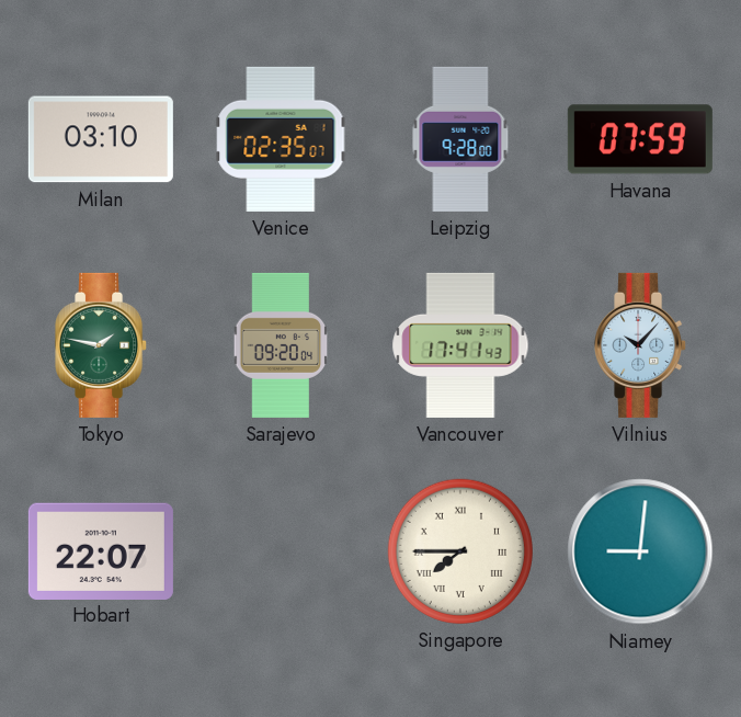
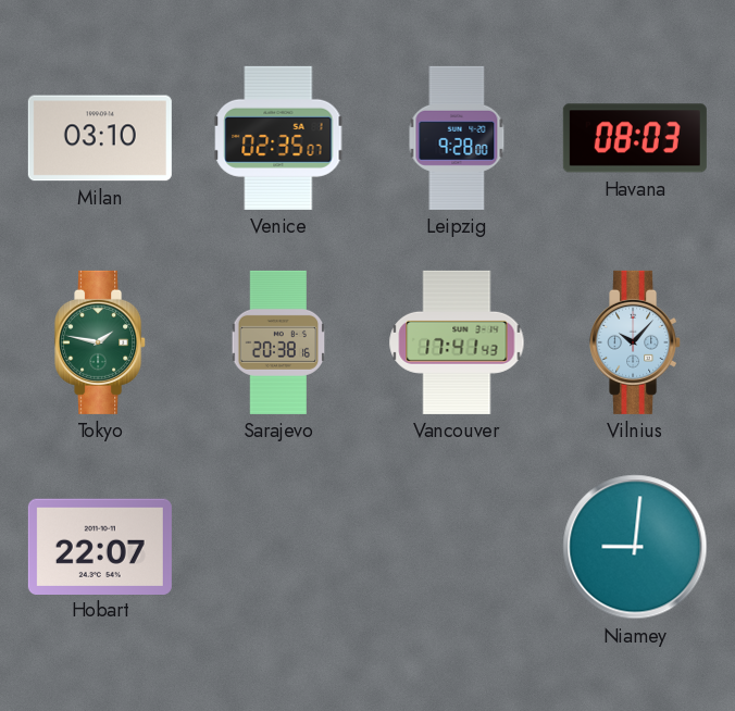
Havana: 07:59 -> 08:03
Sarajevo: 09:20 -> 20:38
Singapore: 7:45 -> none
